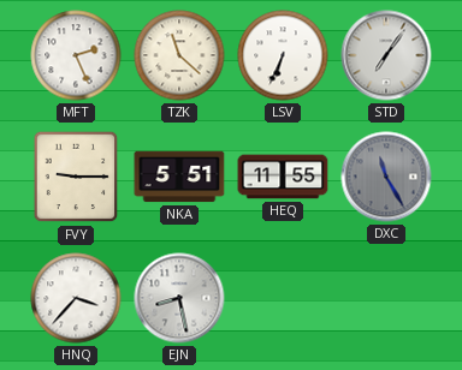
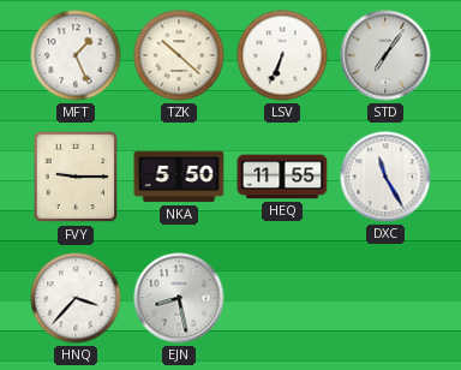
MFT: 2:26 -> 1:26
TZK: 11:22 -> 10:22
NKA: 5:51 -> 5:50
DXC dial: grey -> white
